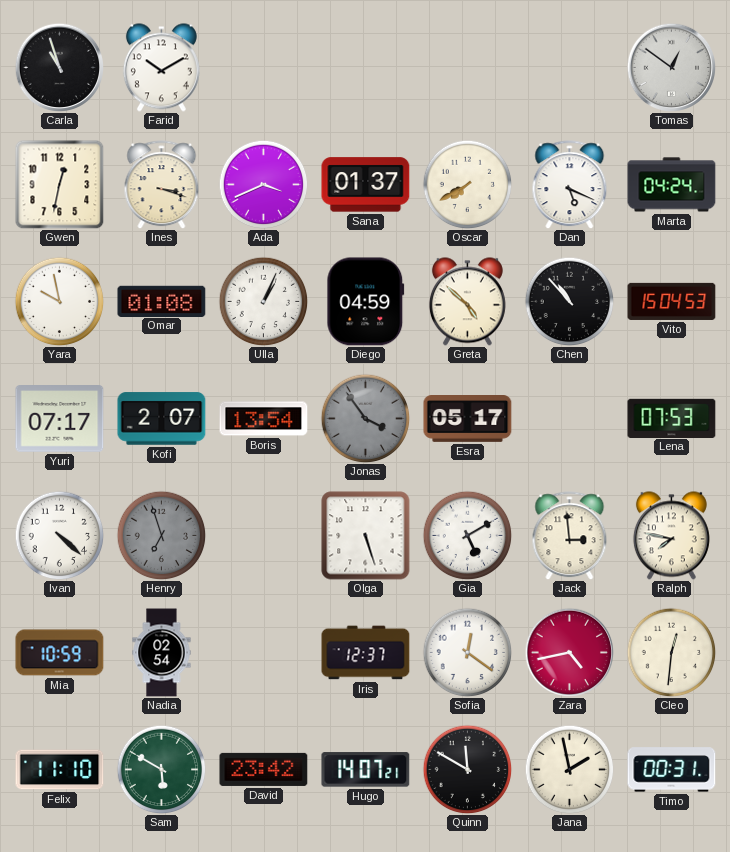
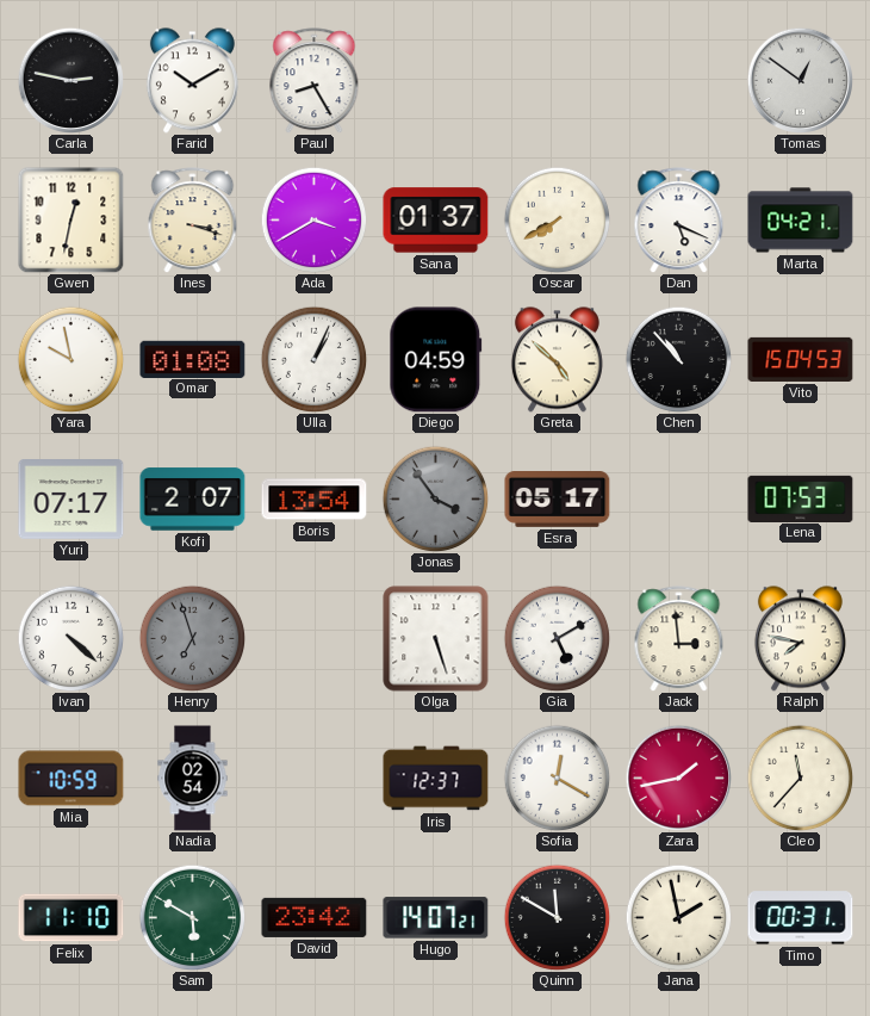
Carla: 10:57 -> 2:47
Paul: none -> 8:25
Ada: 3:41 -> 3:40
Marta: 04:24 -> 04:21
Sofia: 12:21 -> 12:20
Zara: 4:43 -> 1:43
Cleo: 12:31 -> 11:37
